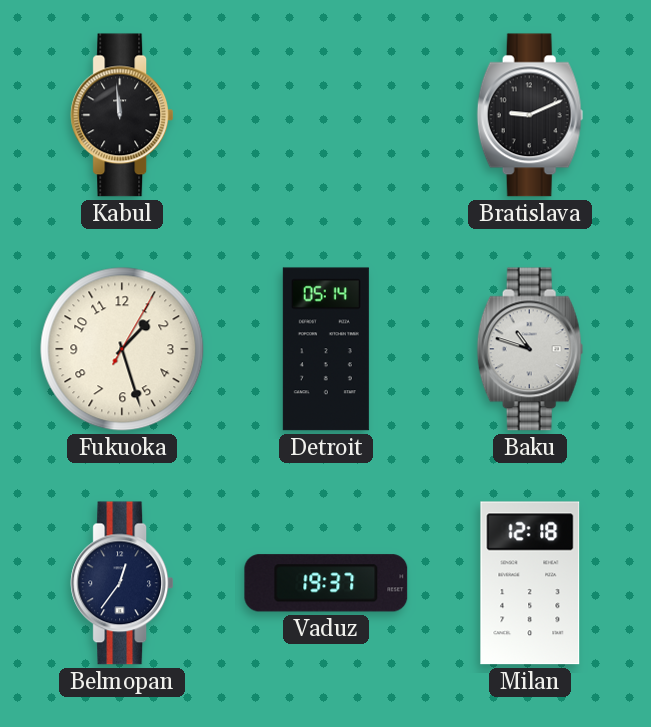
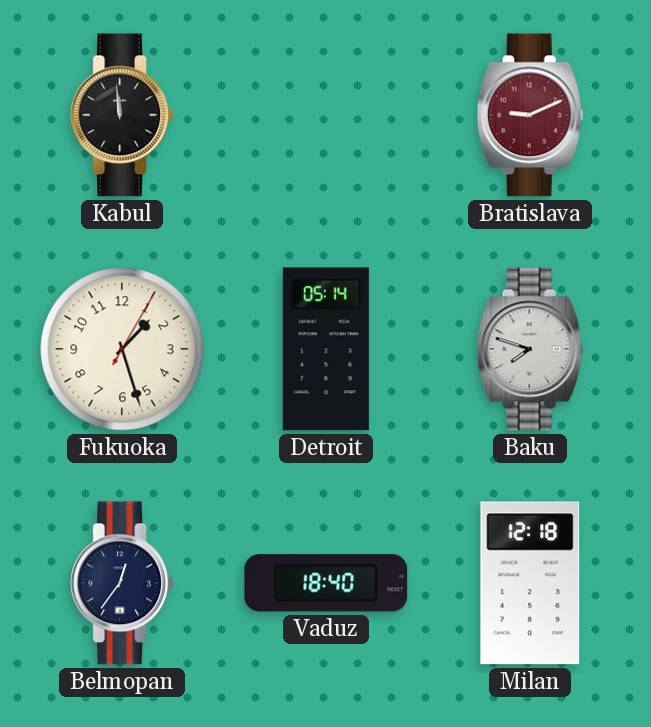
Bratislava dial: black -> burgundy
Baku: 10:48 -> 7:48
Vaduz: 19:37 -> 18:40
